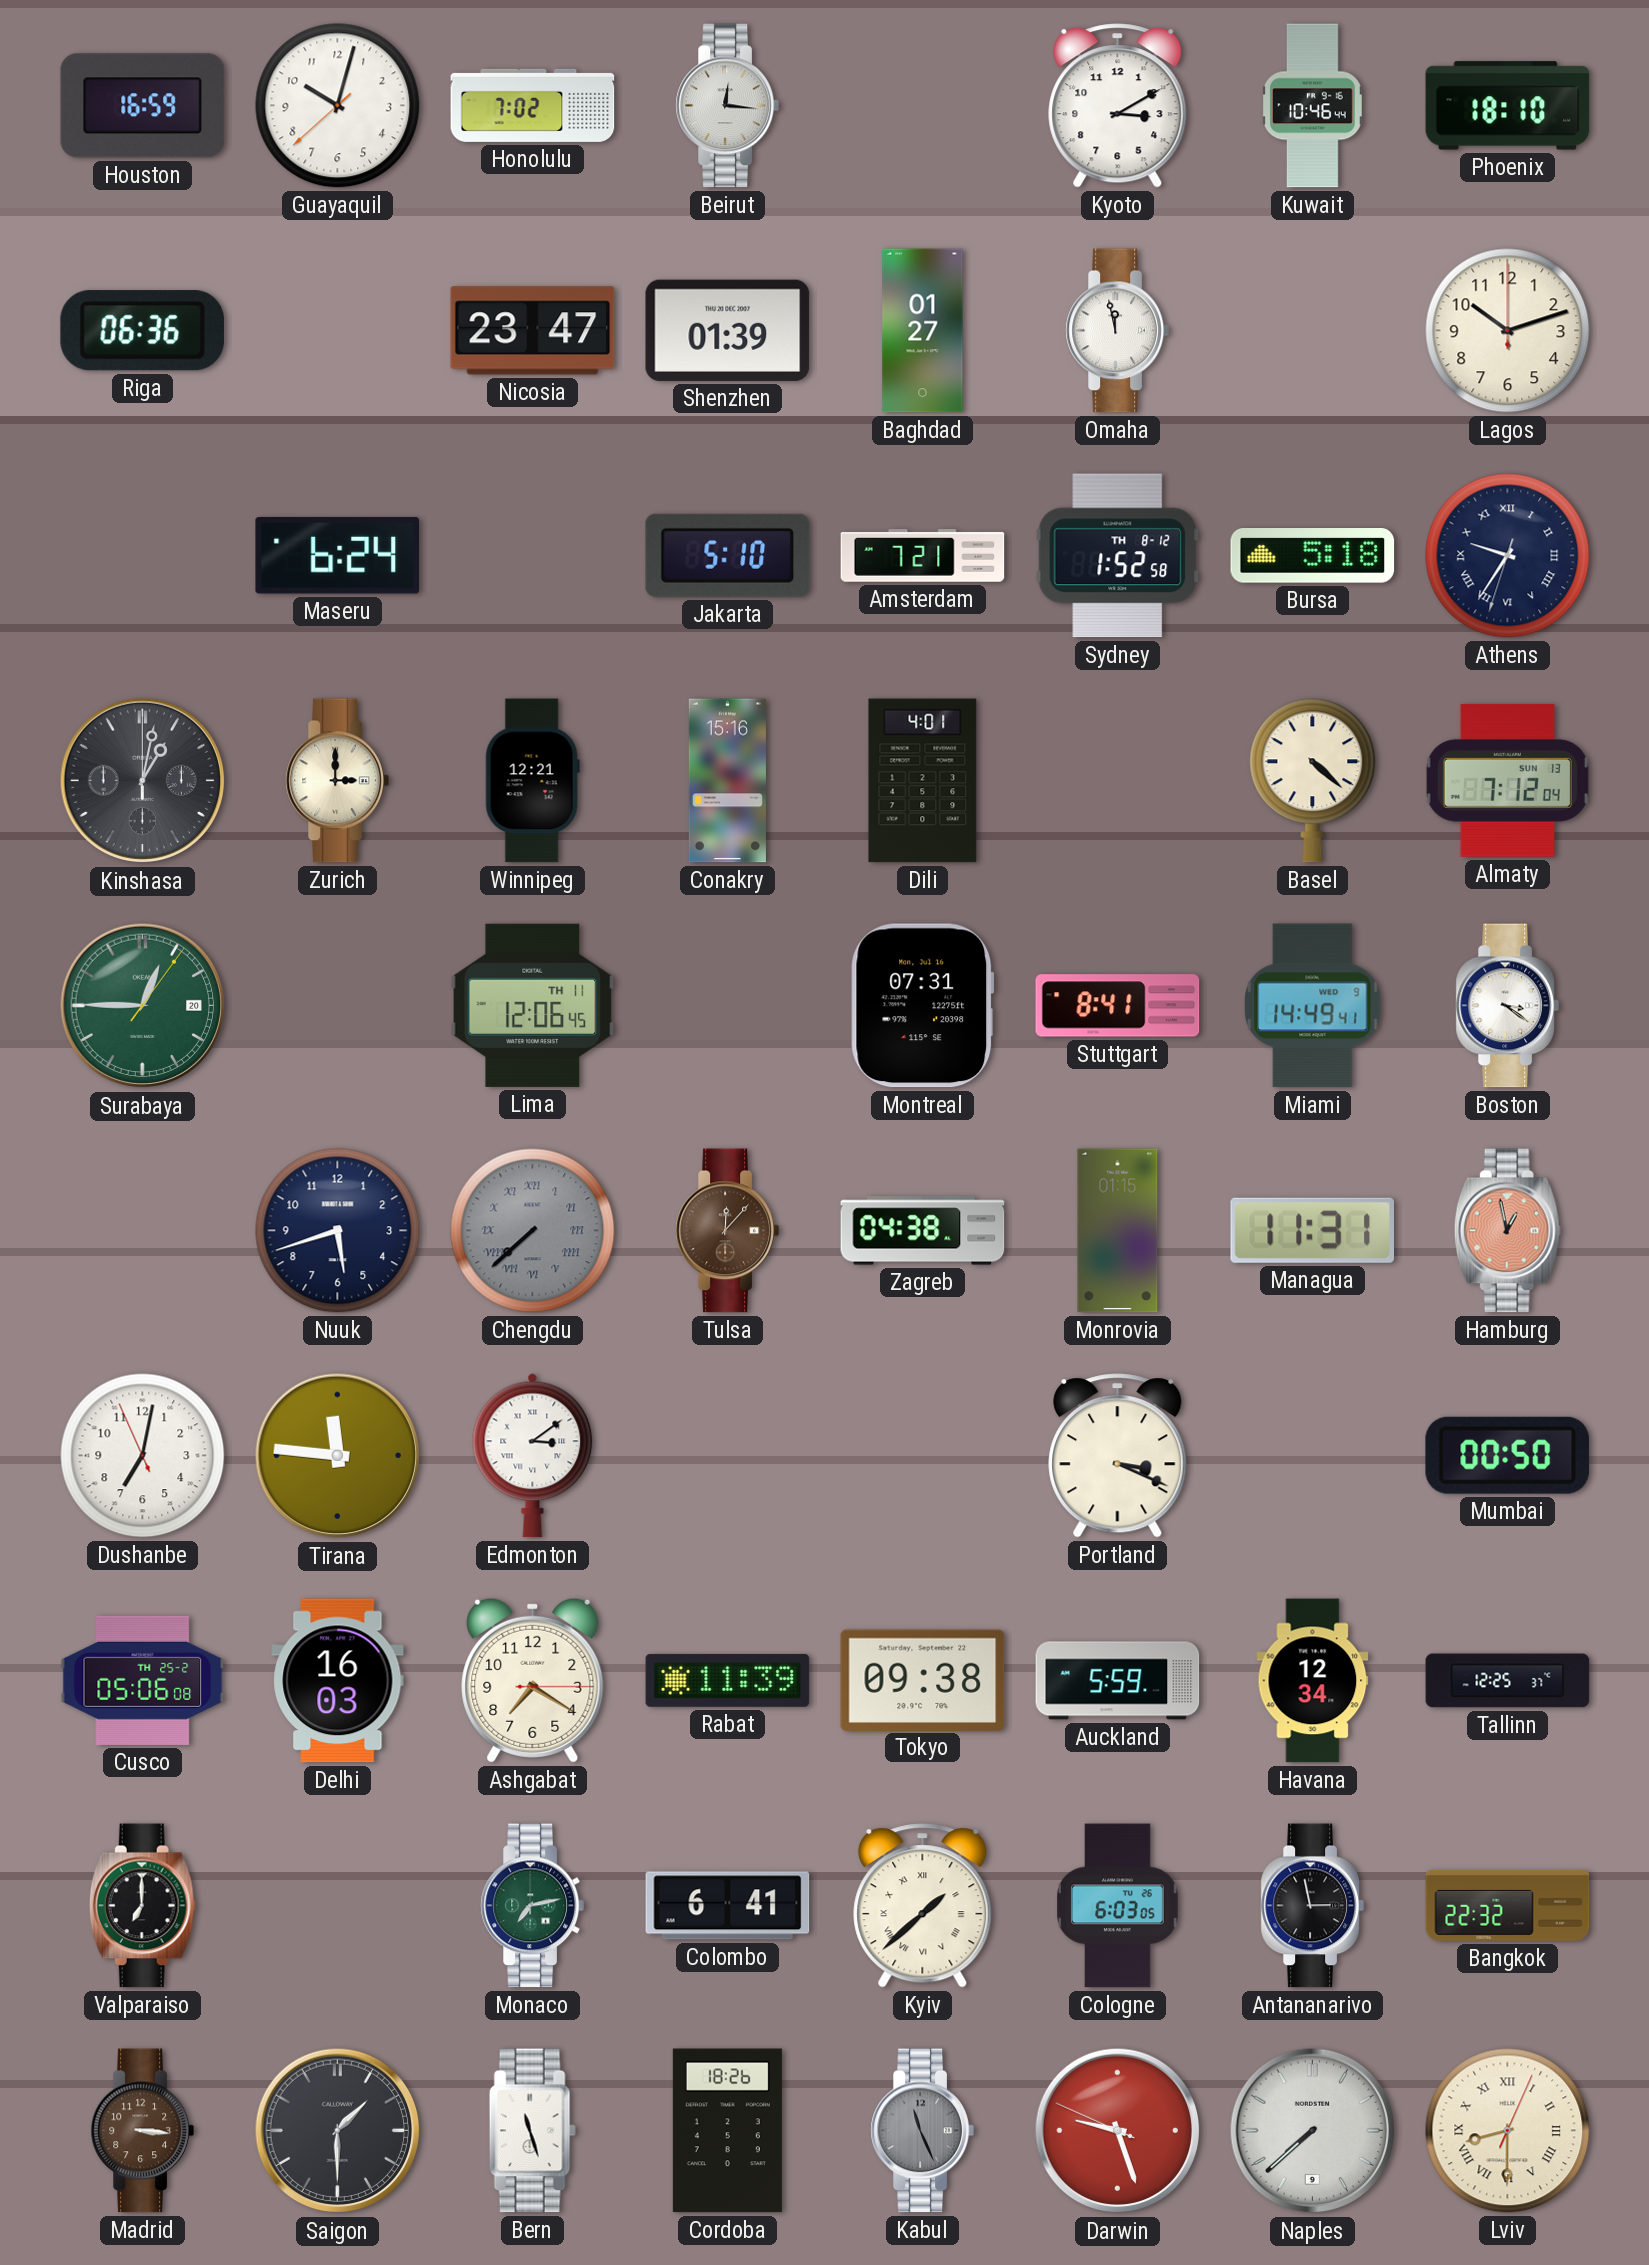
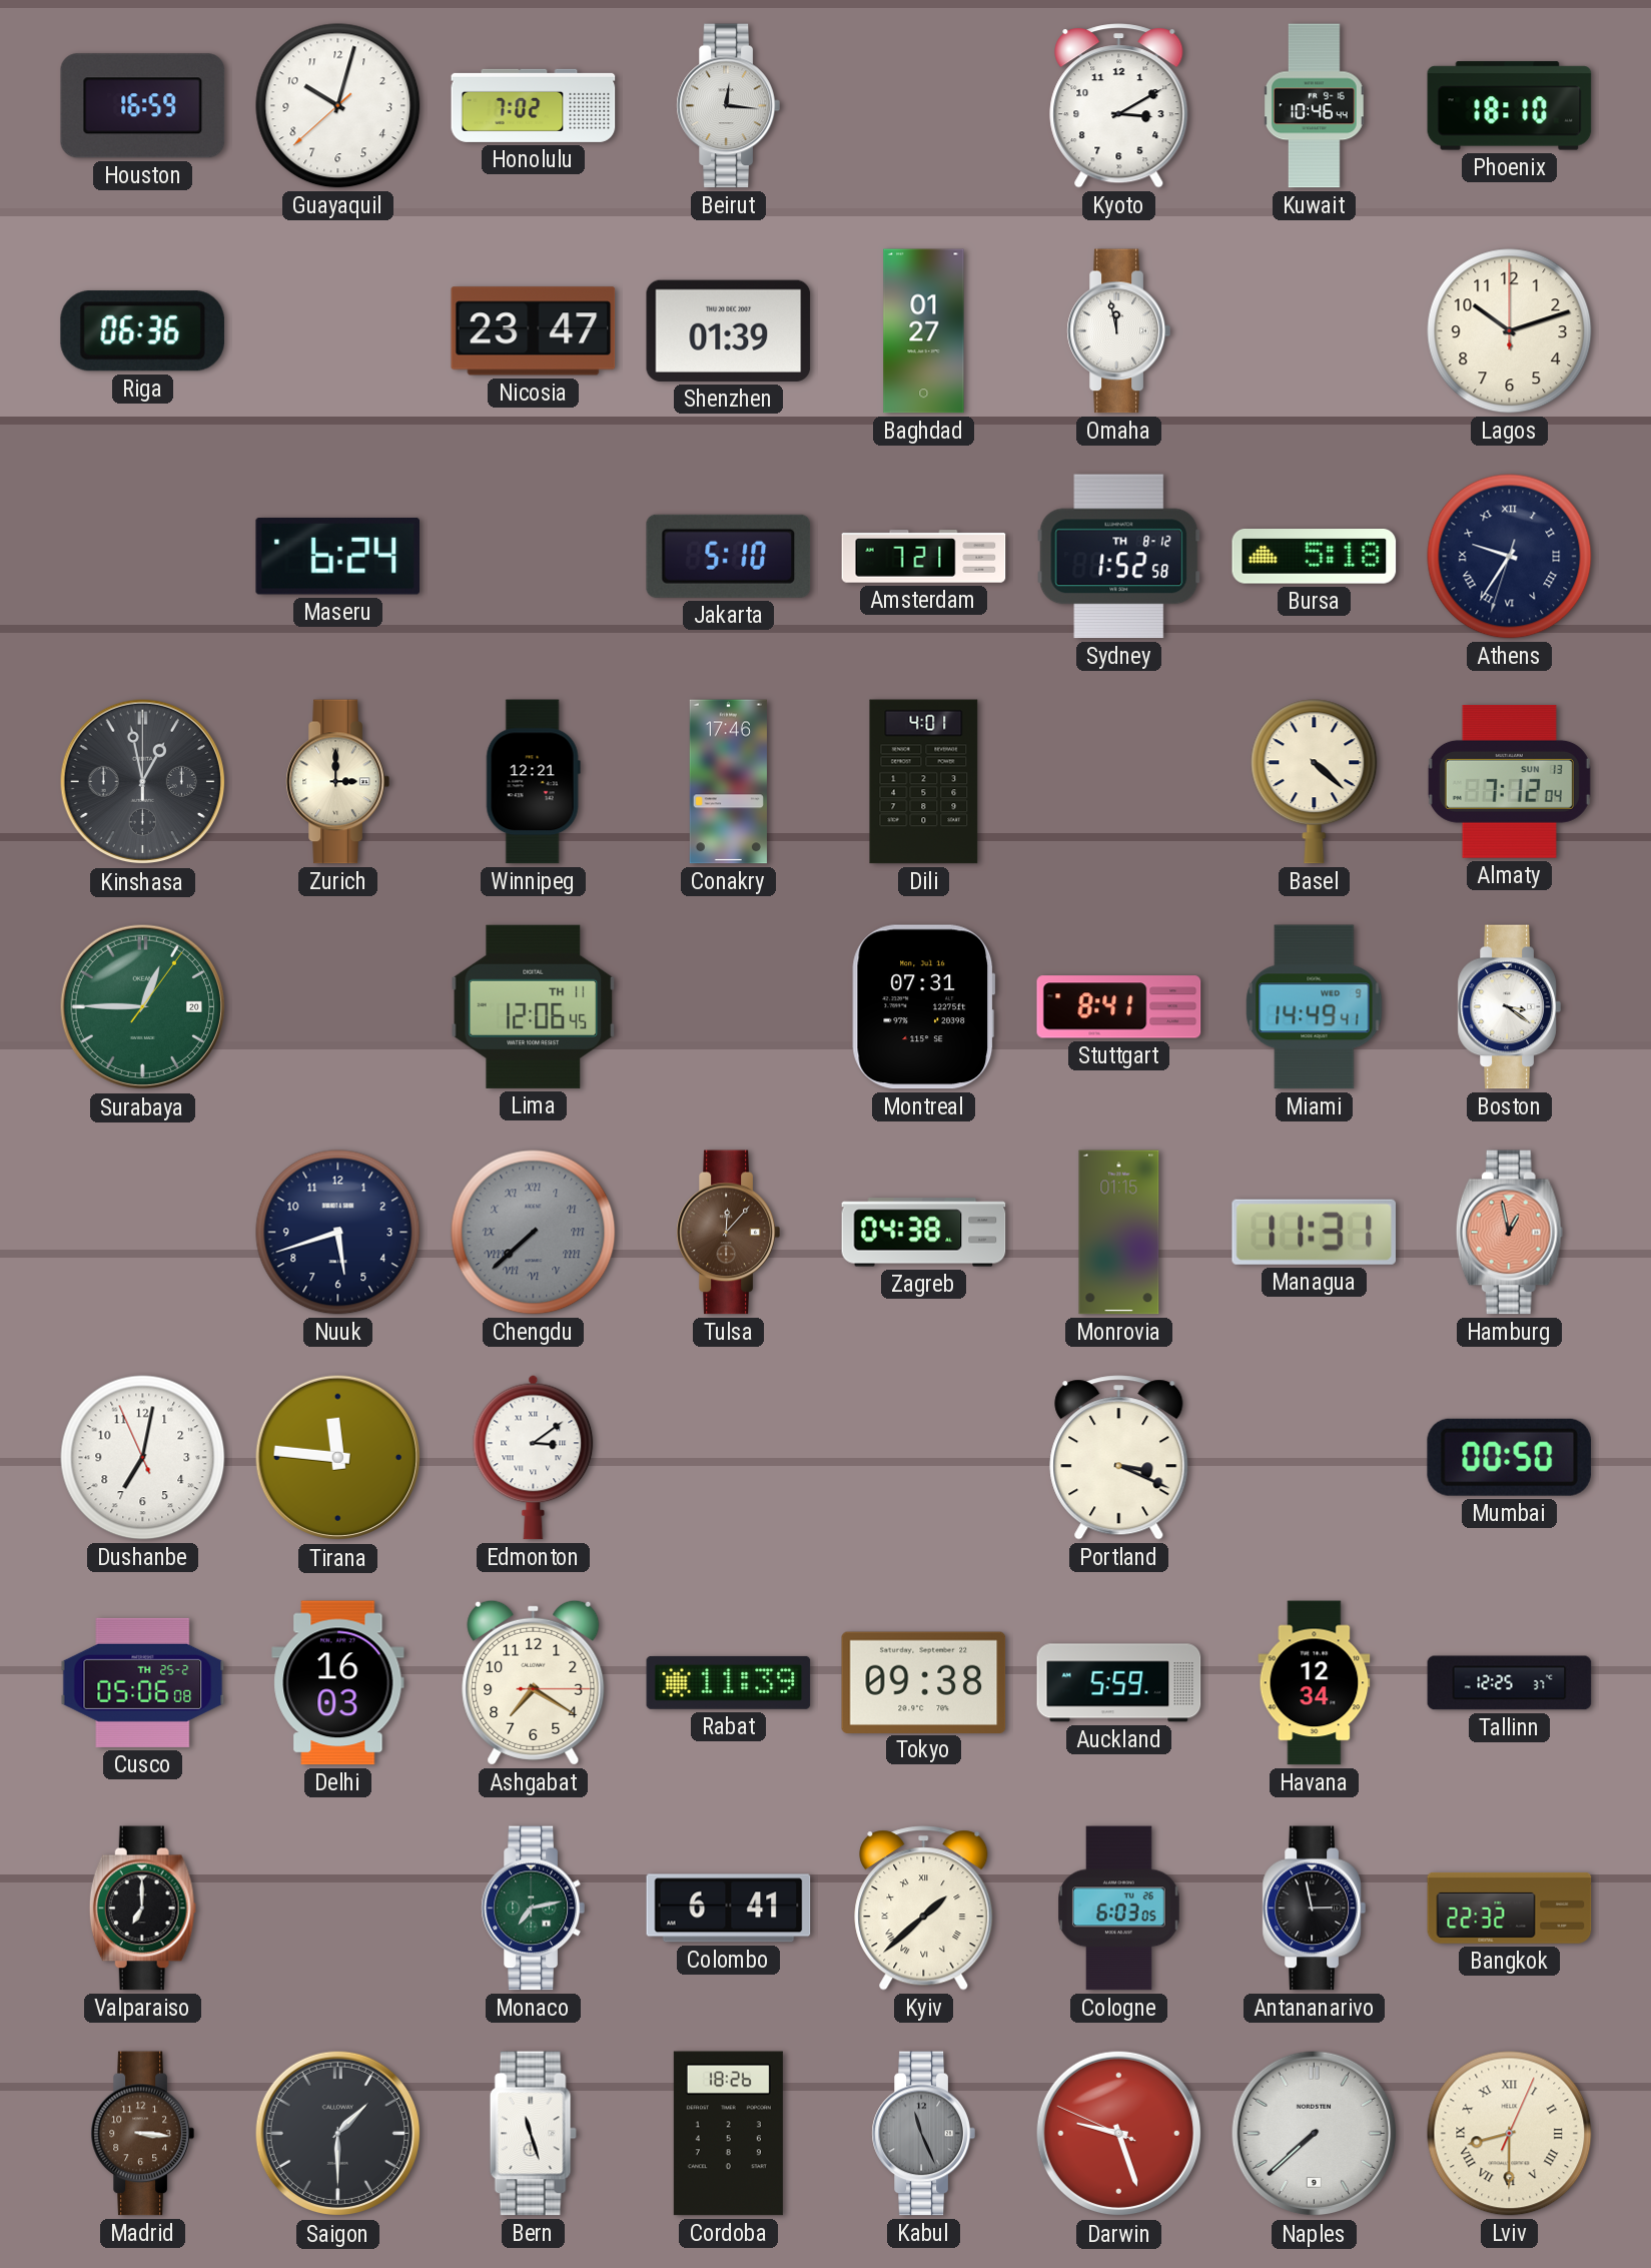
Kinshasa: 1:02 -> 12:58
Conakry: 15:16 -> 17:46
